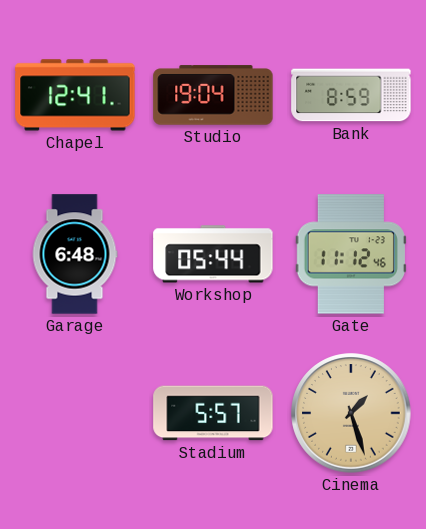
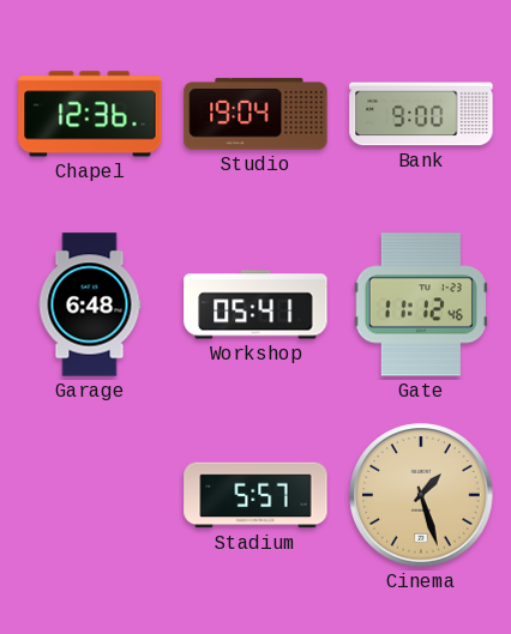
Chapel: 12:41 -> 12:36
Bank: 8:59 -> 9:00
Workshop: 05:44 -> 05:41
